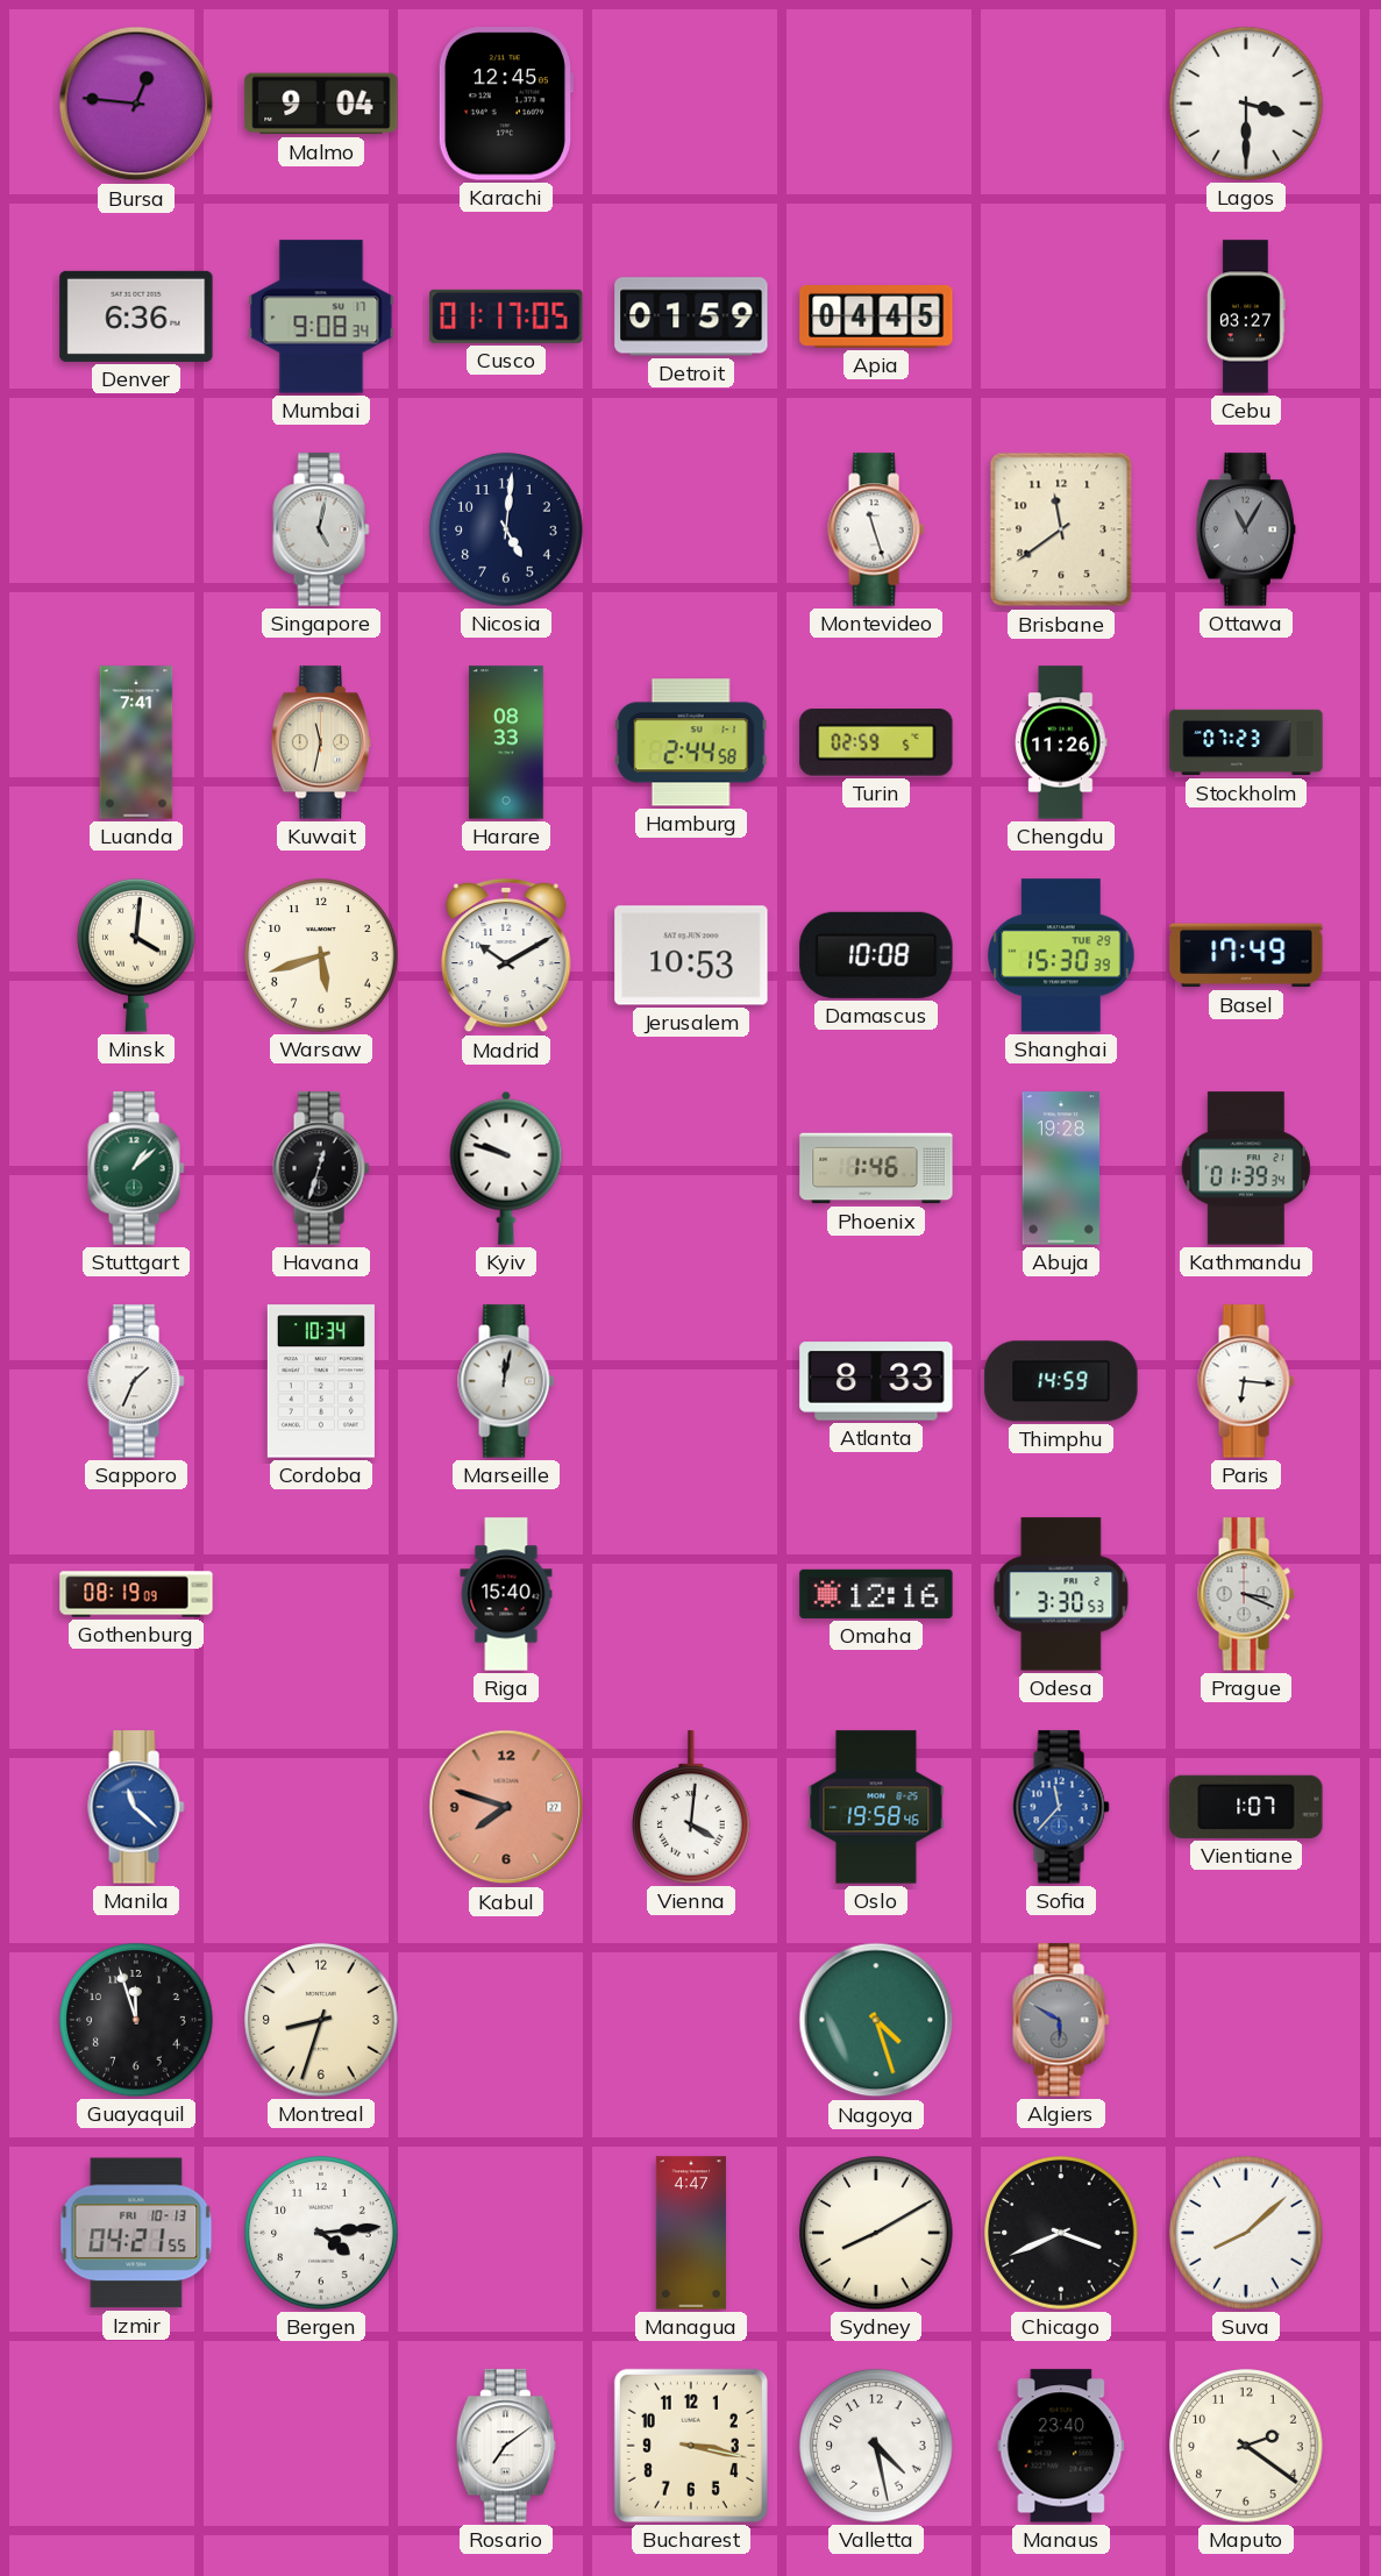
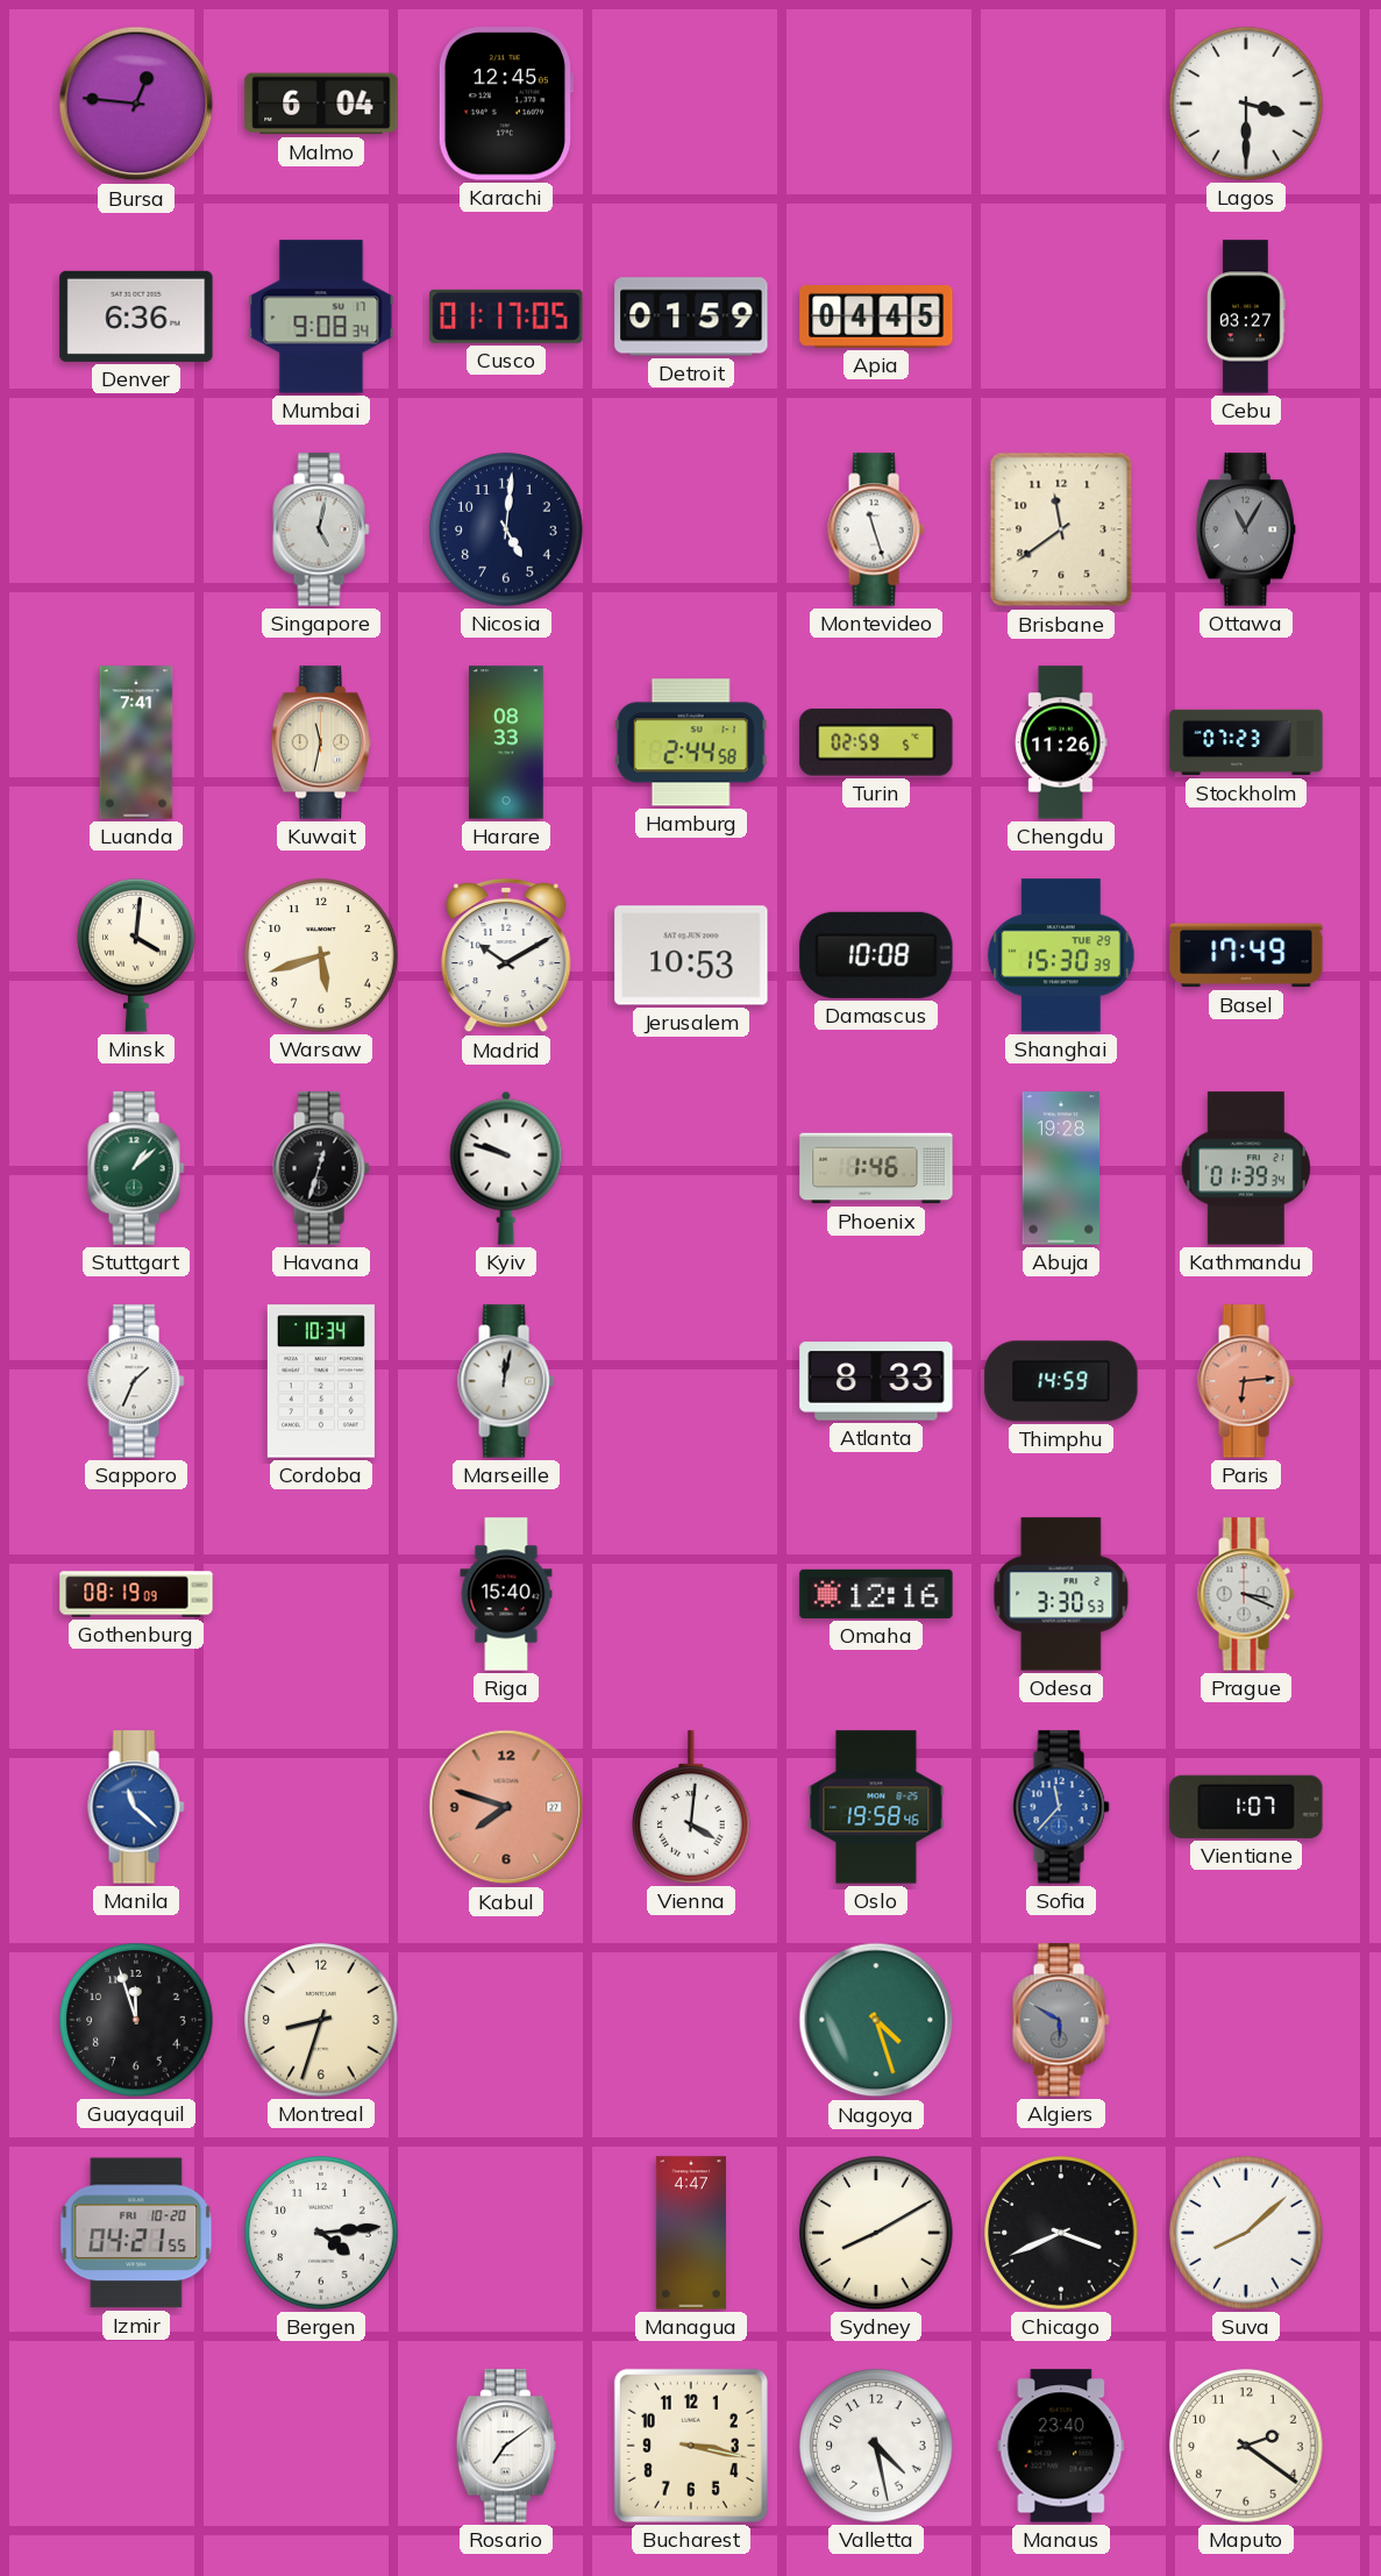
Malmo: 9:04 -> 6:04
Paris: 6:16 -> 6:14
Paris dial: white -> salmon
Izmir date: FRI 10-13 -> FRI 10-20
